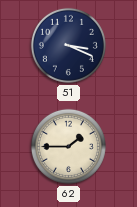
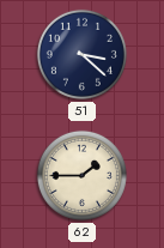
51: 3:19 -> 3:22
